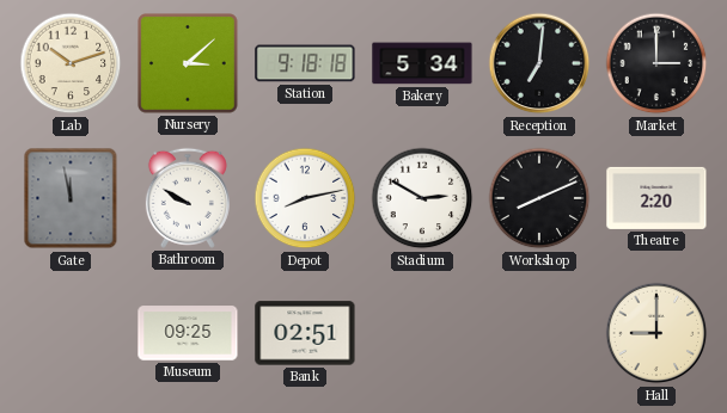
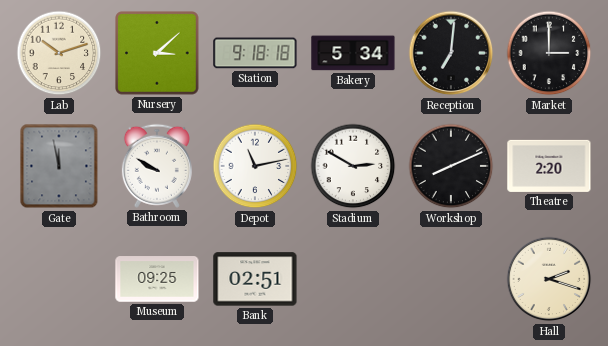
Depot: 8:13 -> 11:13
Hall: 9:00 -> 2:18
